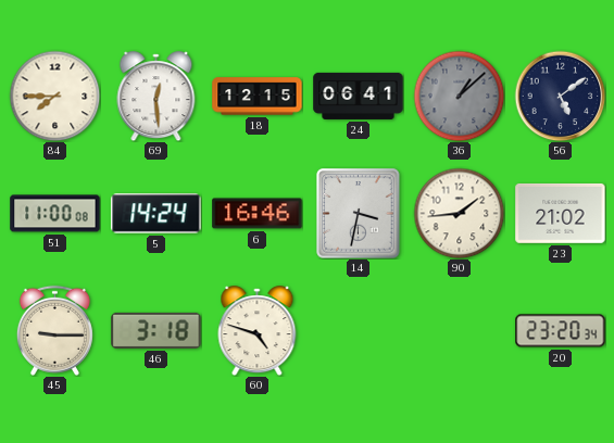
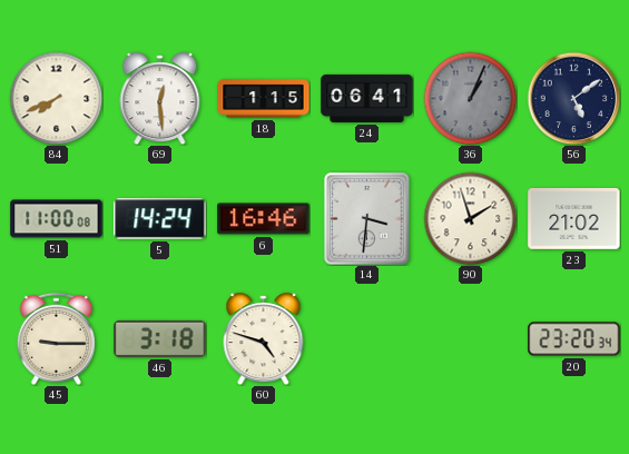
84: 7:45 -> 7:41
18: 12:15 -> 1:15
36: 1:08 -> 1:04
14: 3:32 -> 3:31
90: 1:44 -> 1:57
